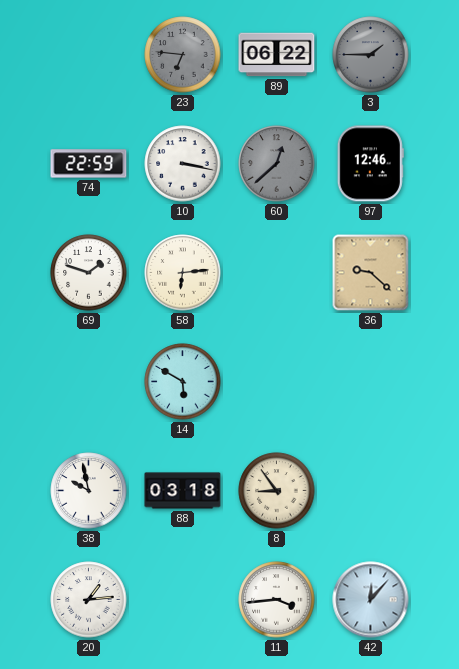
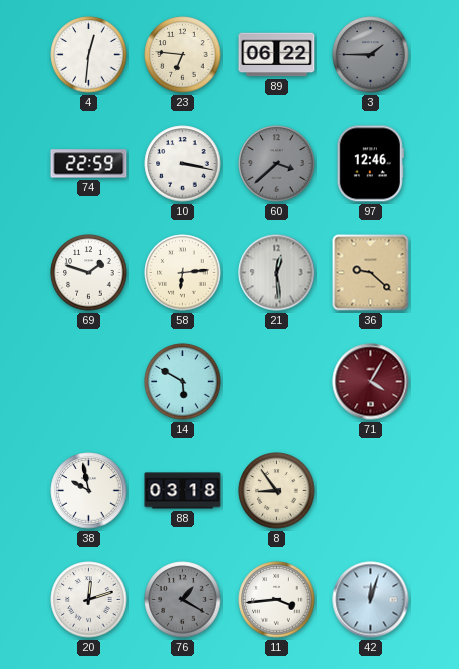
4: none -> 12:31
23 dial: grey -> cream
60: 12:38 -> 3:38
21: none -> 12:29
71: none -> 4:05
20: 1:14 -> 12:12
76: none -> 1:20
42: 12:07 -> 12:03
